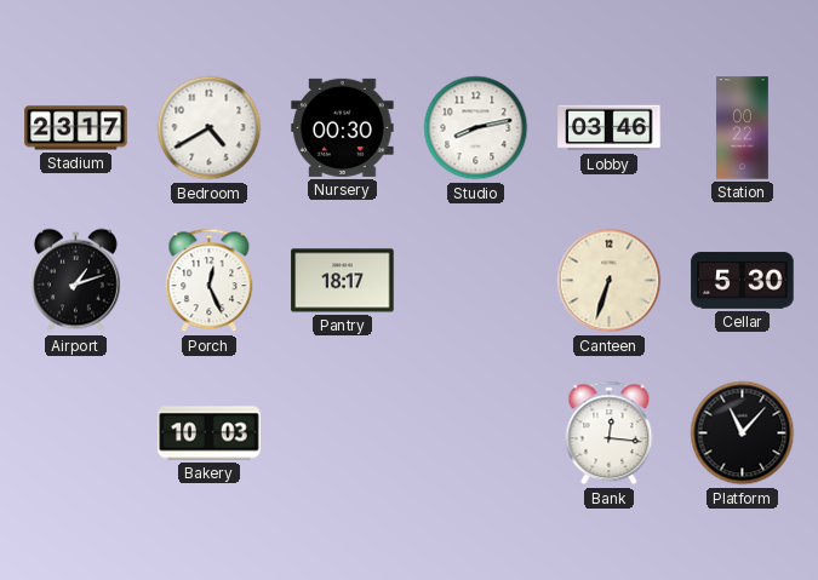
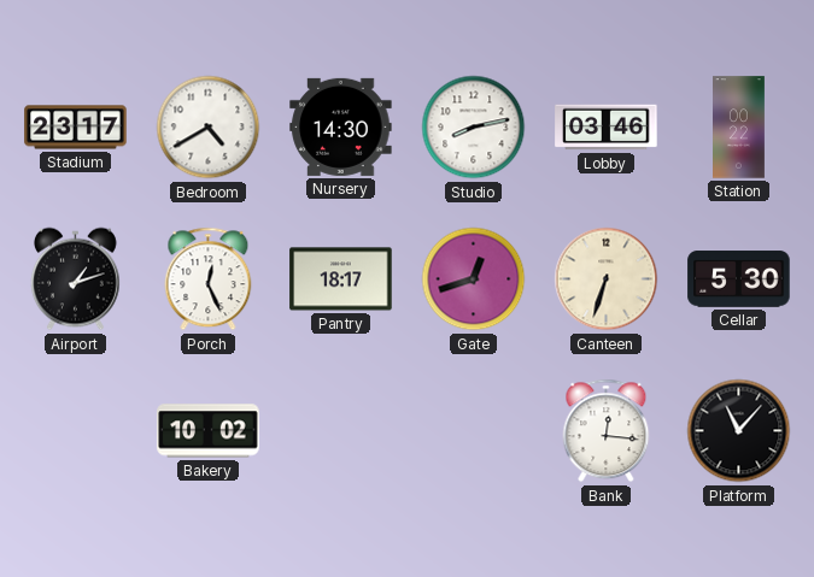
Nursery: 00:30 -> 14:30
Gate: none -> 12:42
Bakery: 10:03 -> 10:02
